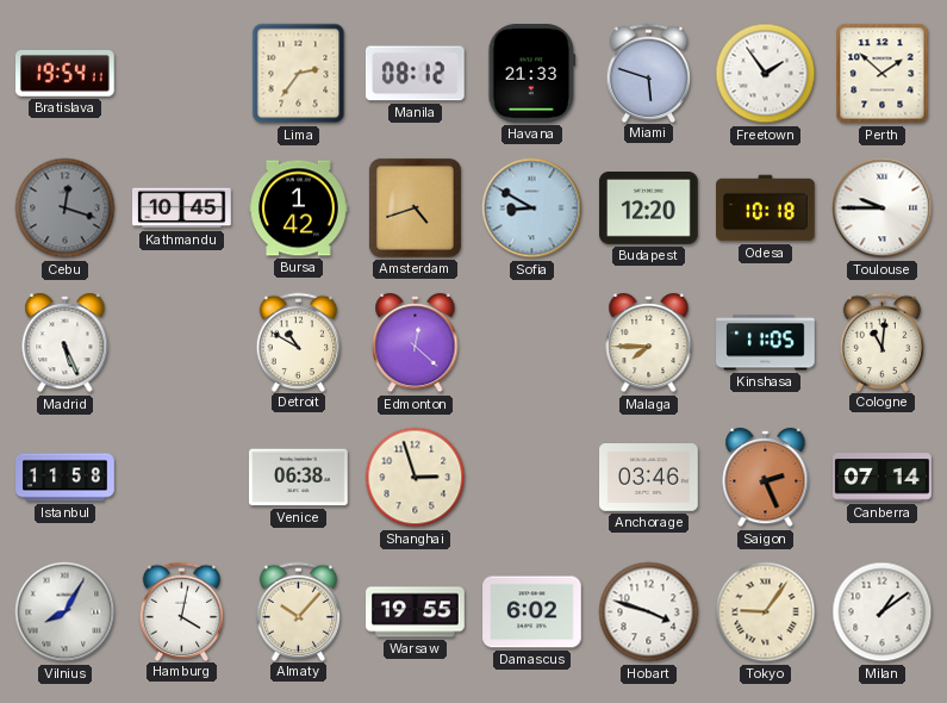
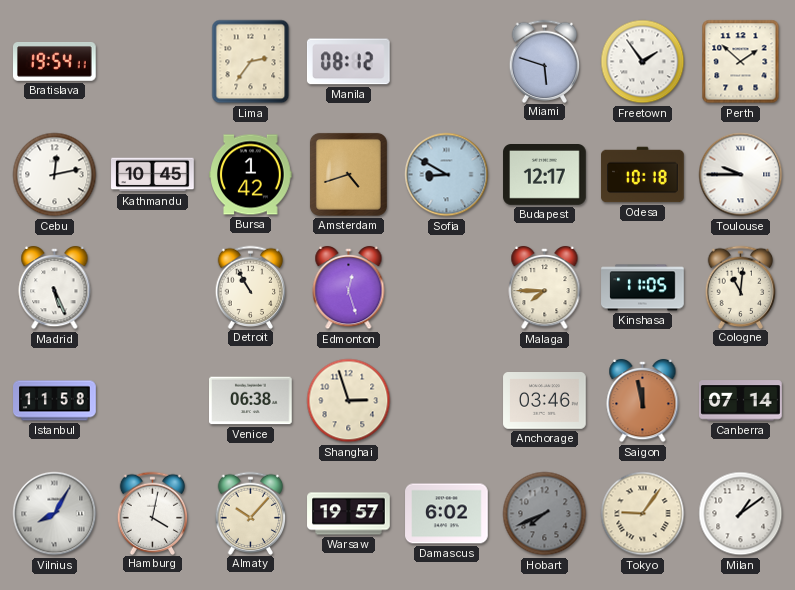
Havana: 21:33 -> none
Cebu: 12:18 -> 12:13
Cebu dial: grey -> white
Budapest: 12:20 -> 12:17
Detroit: 10:50 -> 10:55
Edmonton: 12:22 -> 12:27
Saigon: 2:26 -> 11:58
Warsaw: 19:55 -> 19:57
Hobart: 3:48 -> 7:41
Hobart dial: white -> grey
